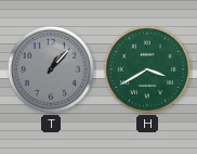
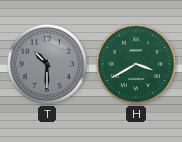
T: 1:07 -> 10:30
